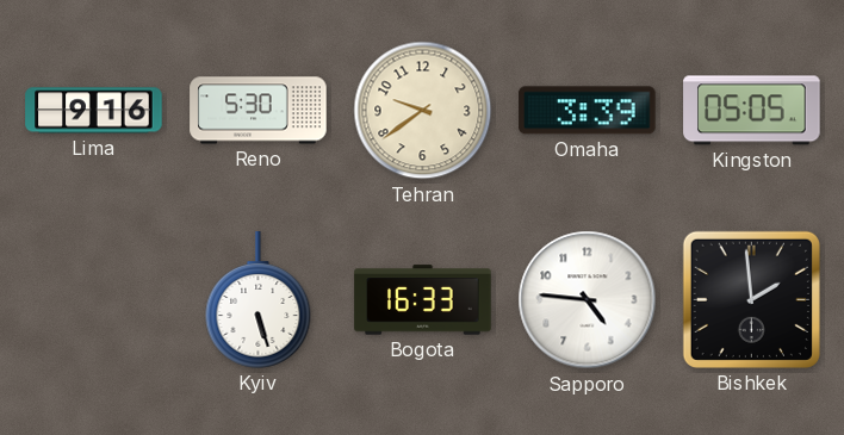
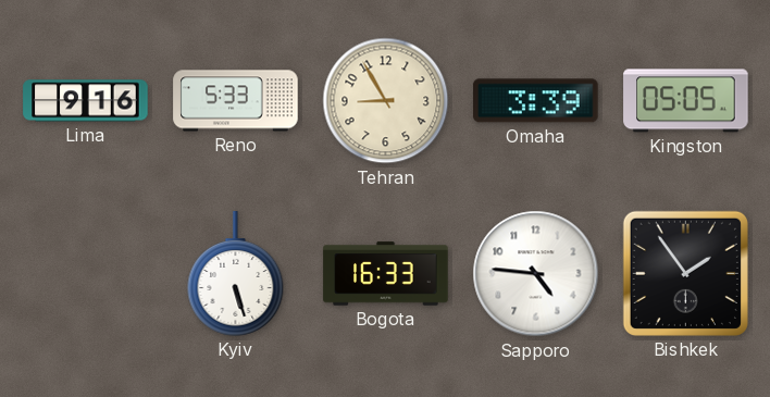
Reno: 5:30 -> 5:33
Tehran: 9:39 -> 8:55
Bishkek: 1:59 -> 1:54
